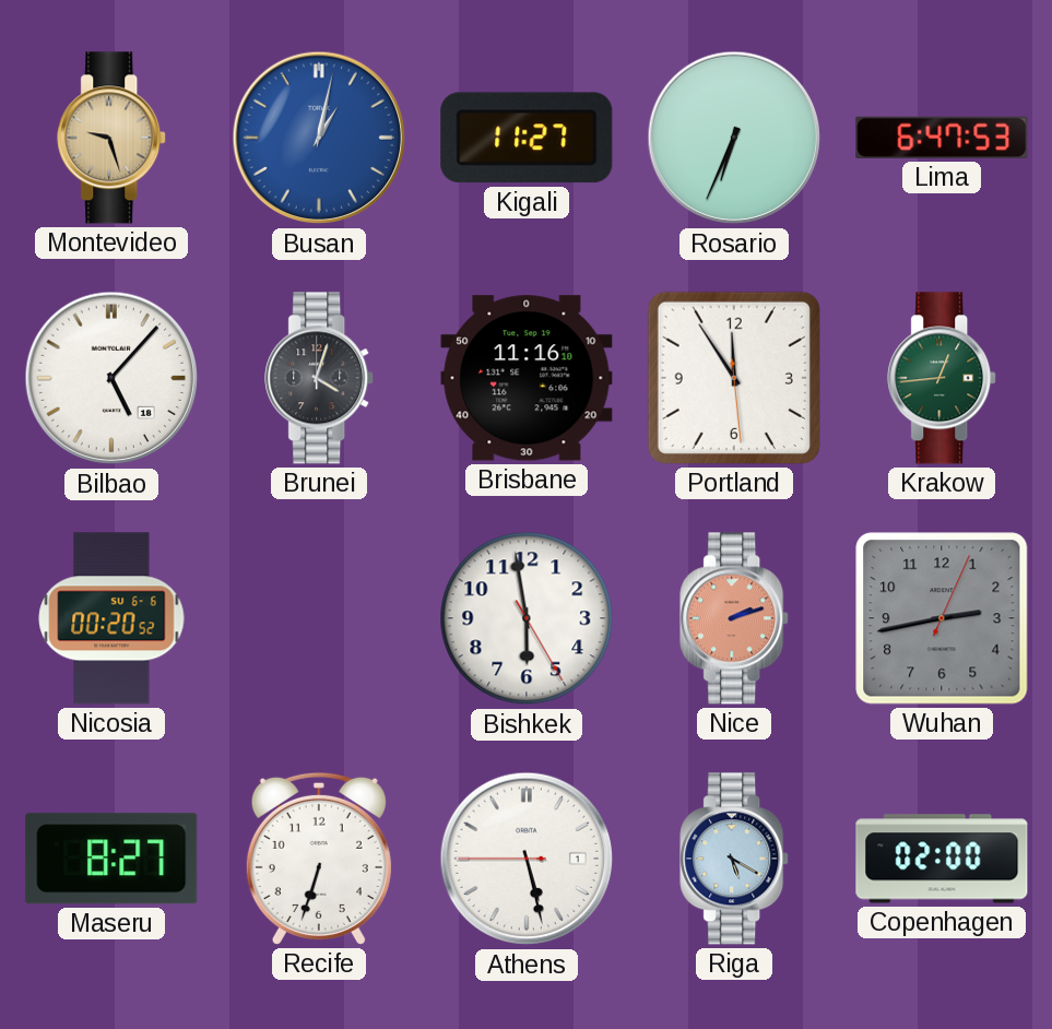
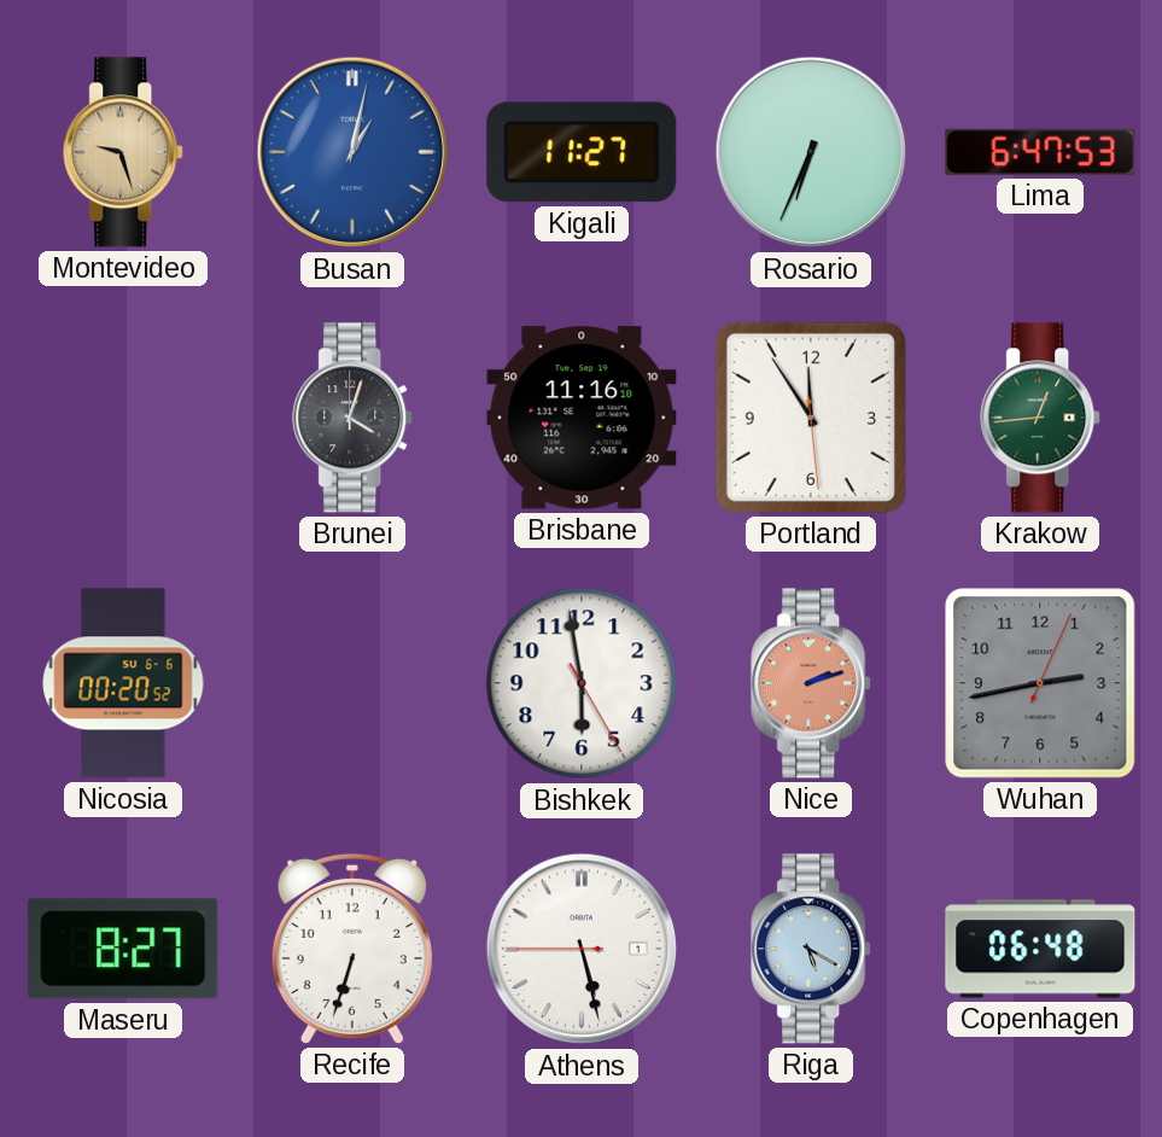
Bilbao: 5:07 -> none
Copenhagen: 02:00 -> 06:48
